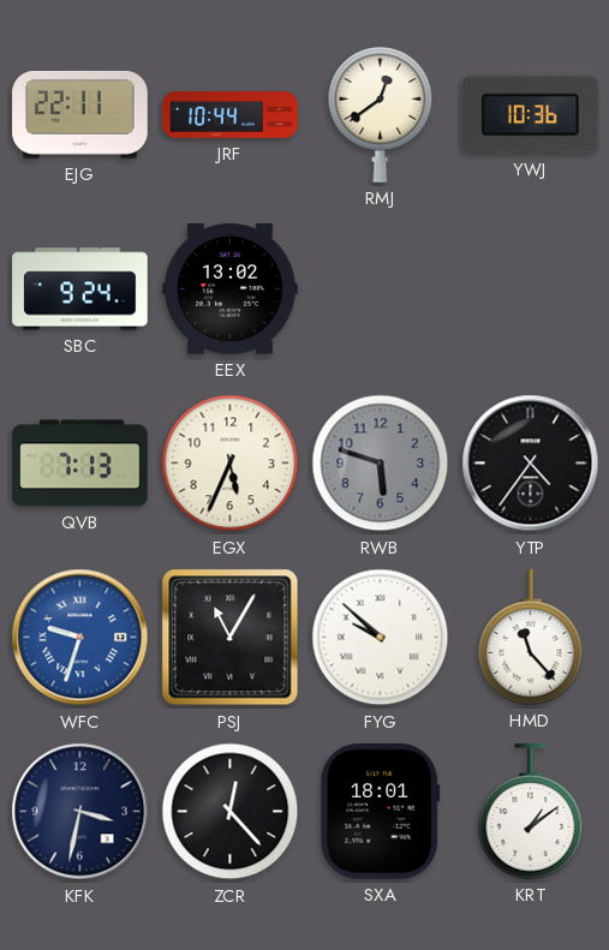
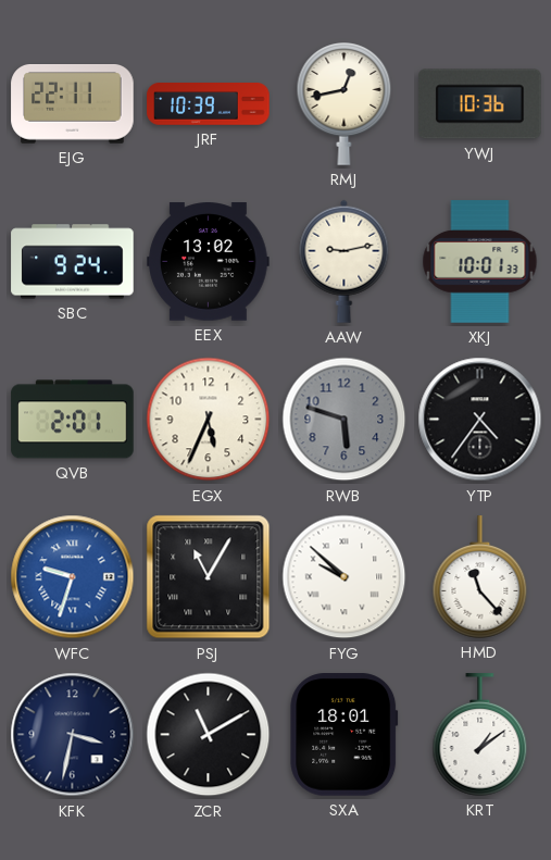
JRF: 10:44 -> 10:39
RMJ: 12:39 -> 12:43
AAW: none -> 9:13
XKJ: none -> 10:01
QVB: 7:13 -> 2:01
ZCR: 12:23 -> 11:10
